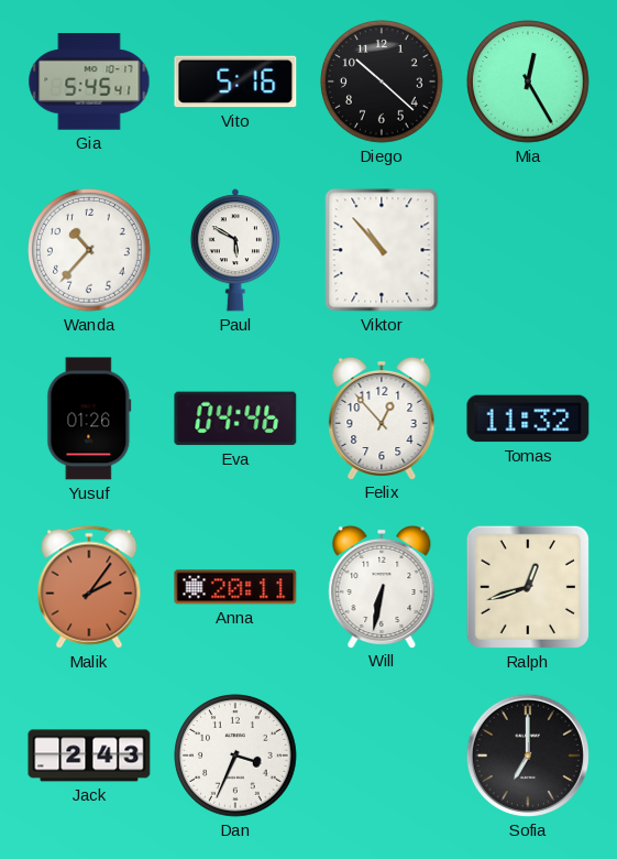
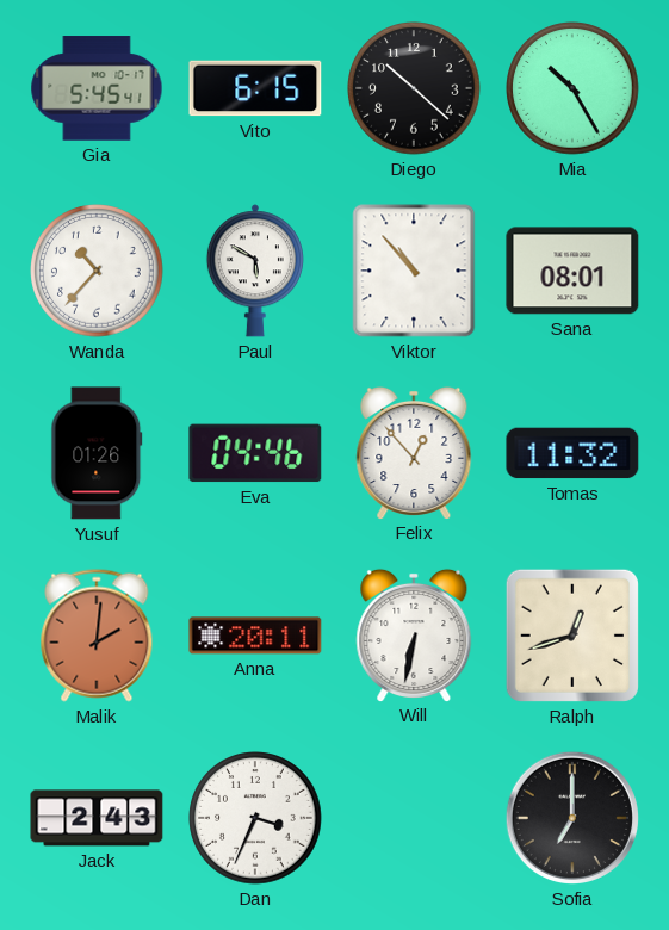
Vito: 5:16 -> 6:15
Mia: 12:25 -> 10:25
Sana: none -> 08:01
Malik: 2:06 -> 2:01
